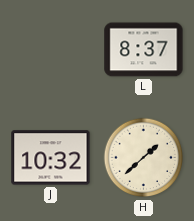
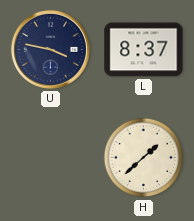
U: none -> 3:47
J: 10:32 -> none
